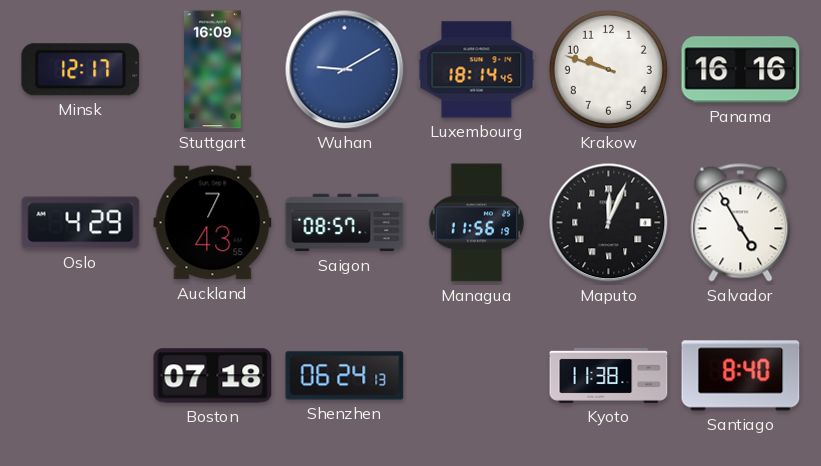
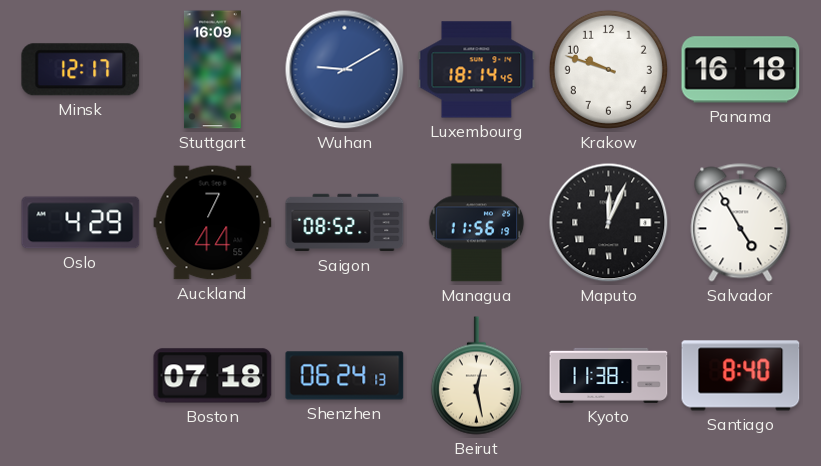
Panama: 16:16 -> 16:18
Auckland: 7:43 -> 7:44
Saigon: 08:57 -> 08:52
Beirut: none -> 12:28
